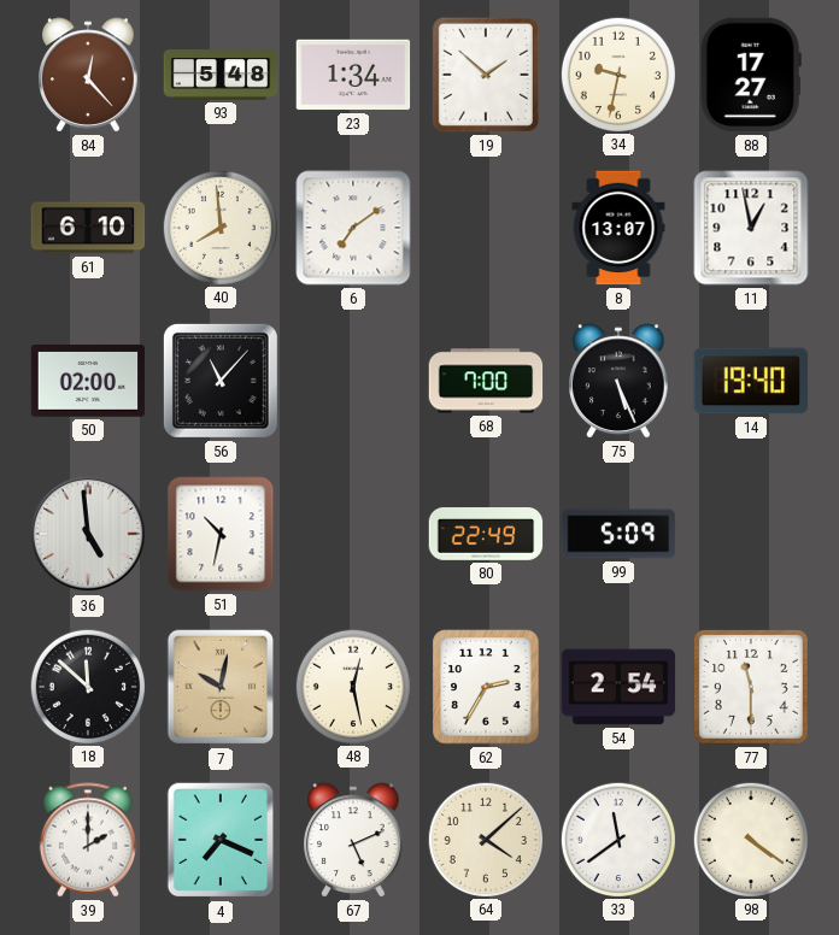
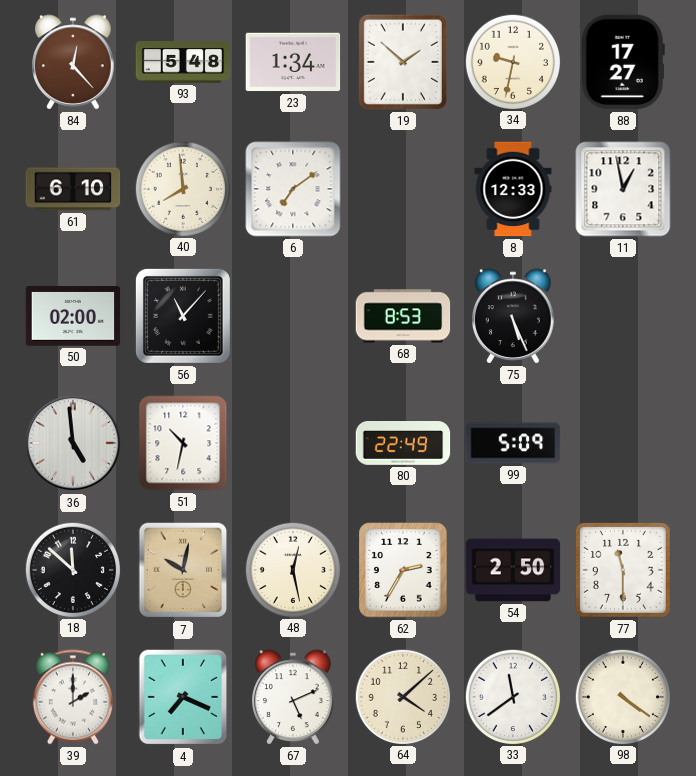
8: 13:07 -> 12:33
68: 7:00 -> 8:53
14: 19:40 -> none
54: 2:54 -> 2:50
